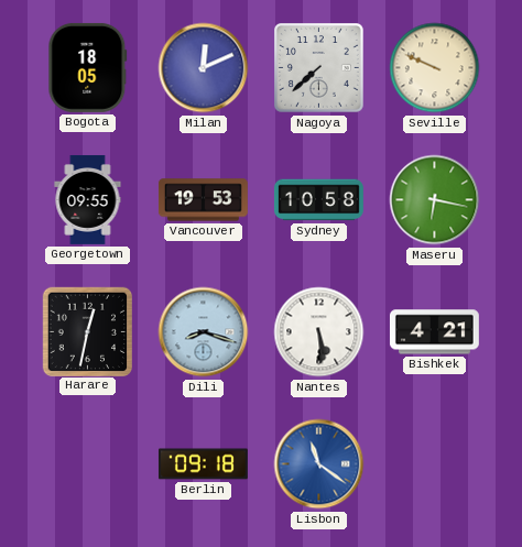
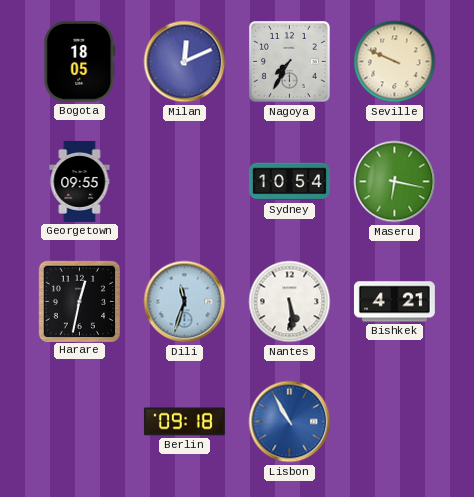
Nagoya: 7:38 -> 7:35
Vancouver: 19:53 -> none
Sydney: 10:58 -> 10:54
Dili: 8:18 -> 11:33
Lisbon: 11:21 -> 10:55
